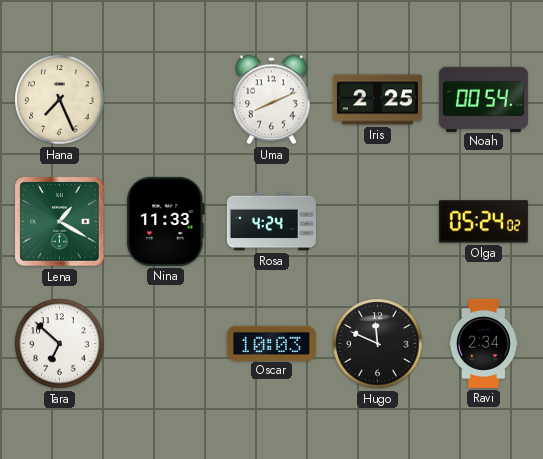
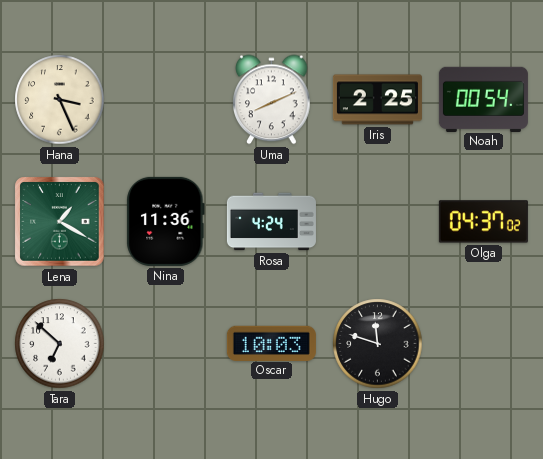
Hana: 7:26 -> 3:26
Nina: 11:33 -> 11:36
Olga: 05:24 -> 04:37
Hugo: 11:49 -> 11:48
Ravi: 2:34 -> none
